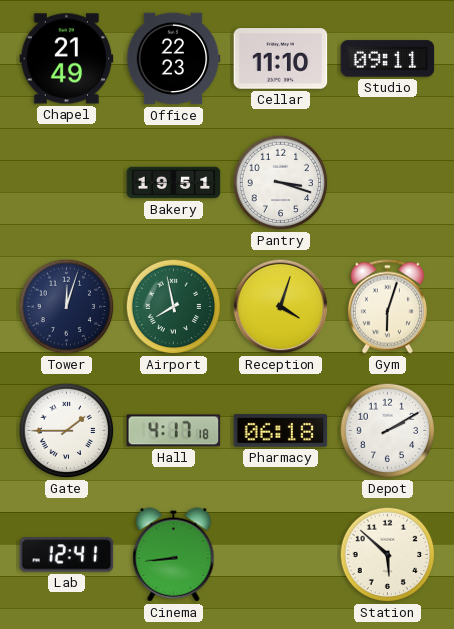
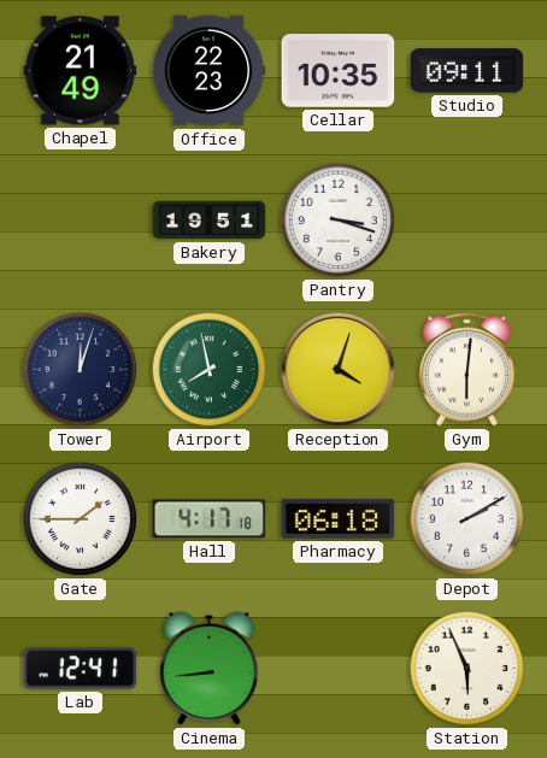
Cellar: 11:10 -> 10:35
Gym: 6:03 -> 6:01
Station: 5:52 -> 5:56
